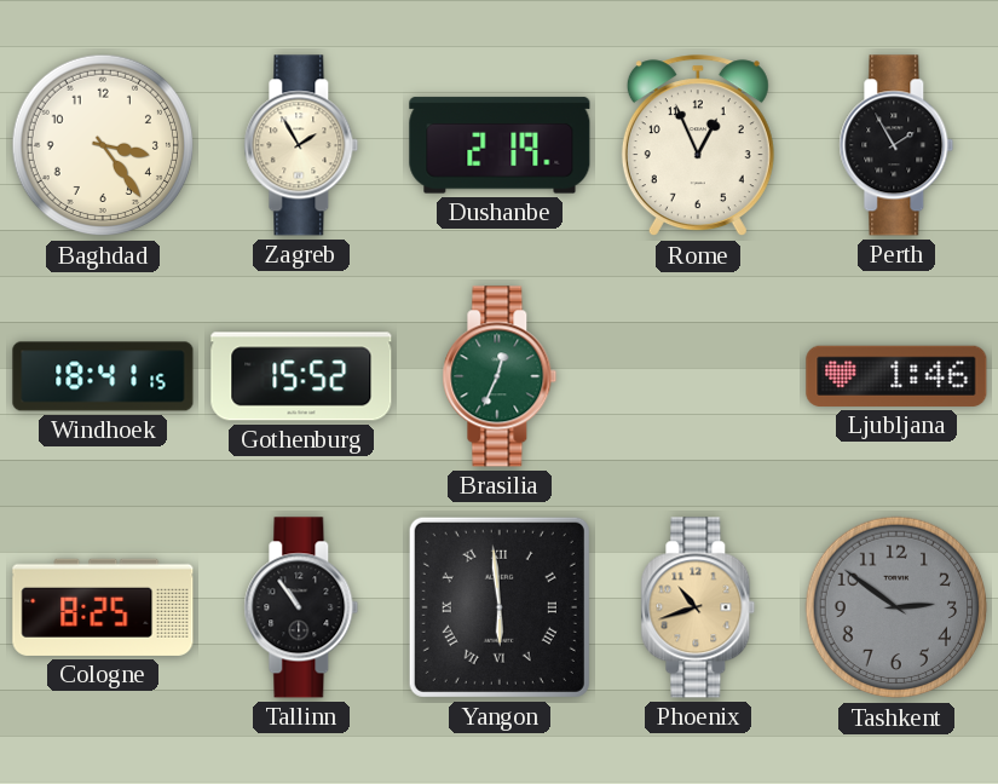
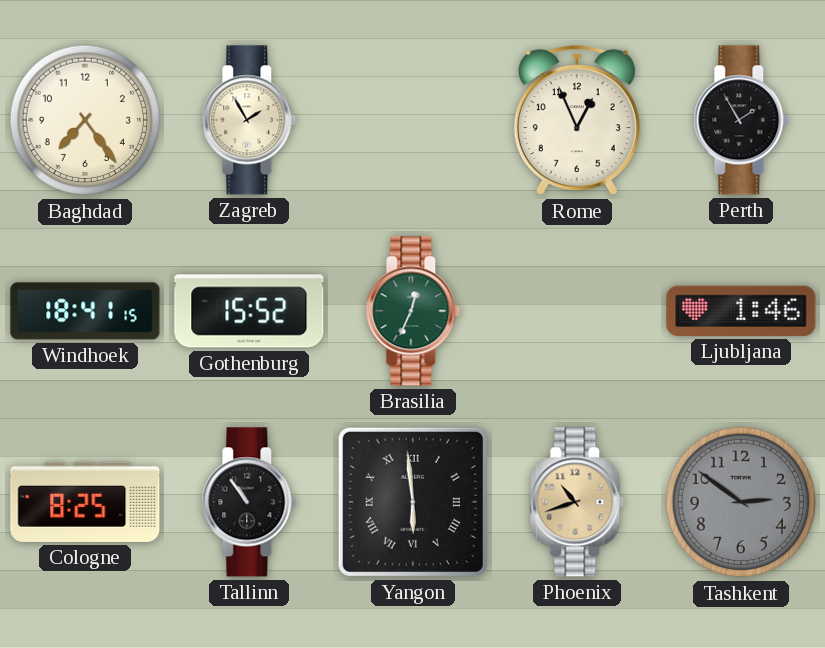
Baghdad: 3:24 -> 7:24
Dushanbe: 2:19 -> none
